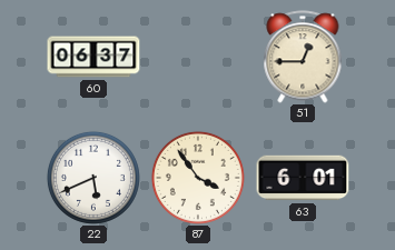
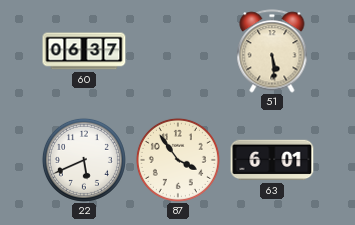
51: 12:45 -> 5:29
